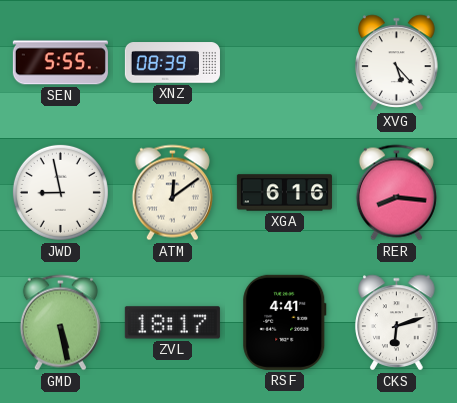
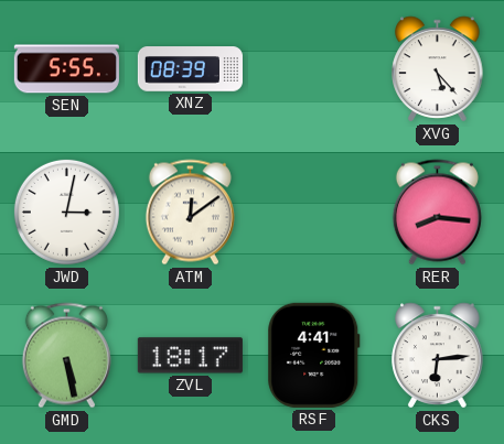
JWD: 8:58 -> 3:02
XGA: 6:16 -> none
CKS: 6:12 -> 6:14
